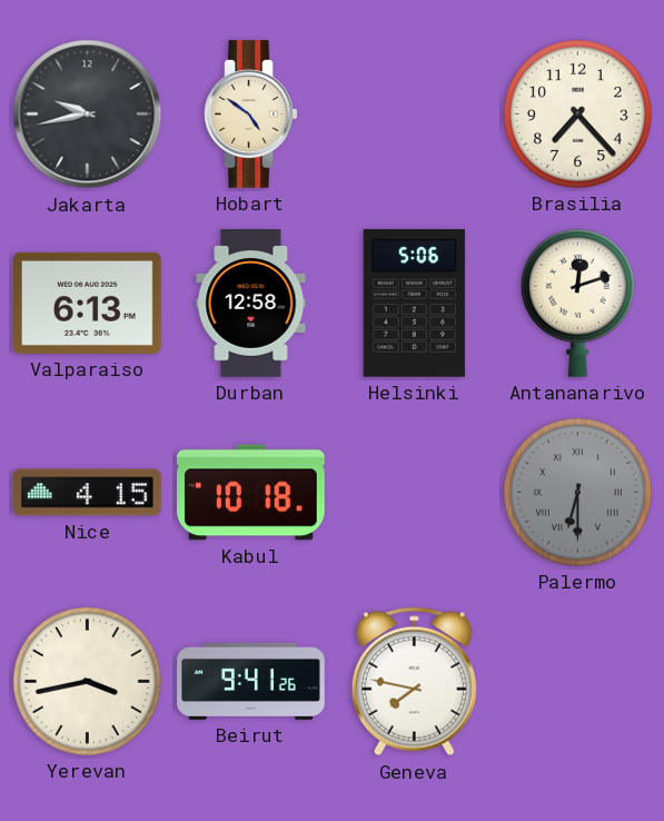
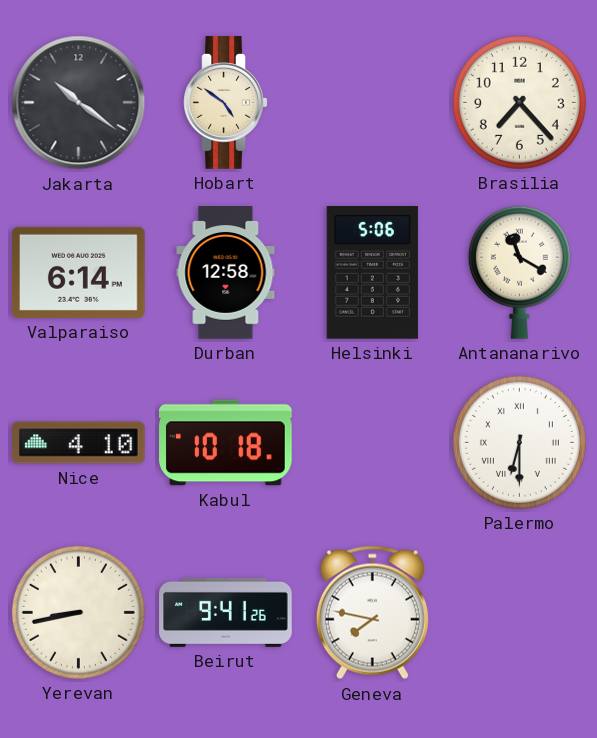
Jakarta: 9:43 -> 10:21
Valparaiso: 6:13 -> 6:14
Antananarivo: 12:12 -> 11:20
Nice: 4:15 -> 4:10
Palermo dial: grey -> white
Yerevan: 3:43 -> 8:43
